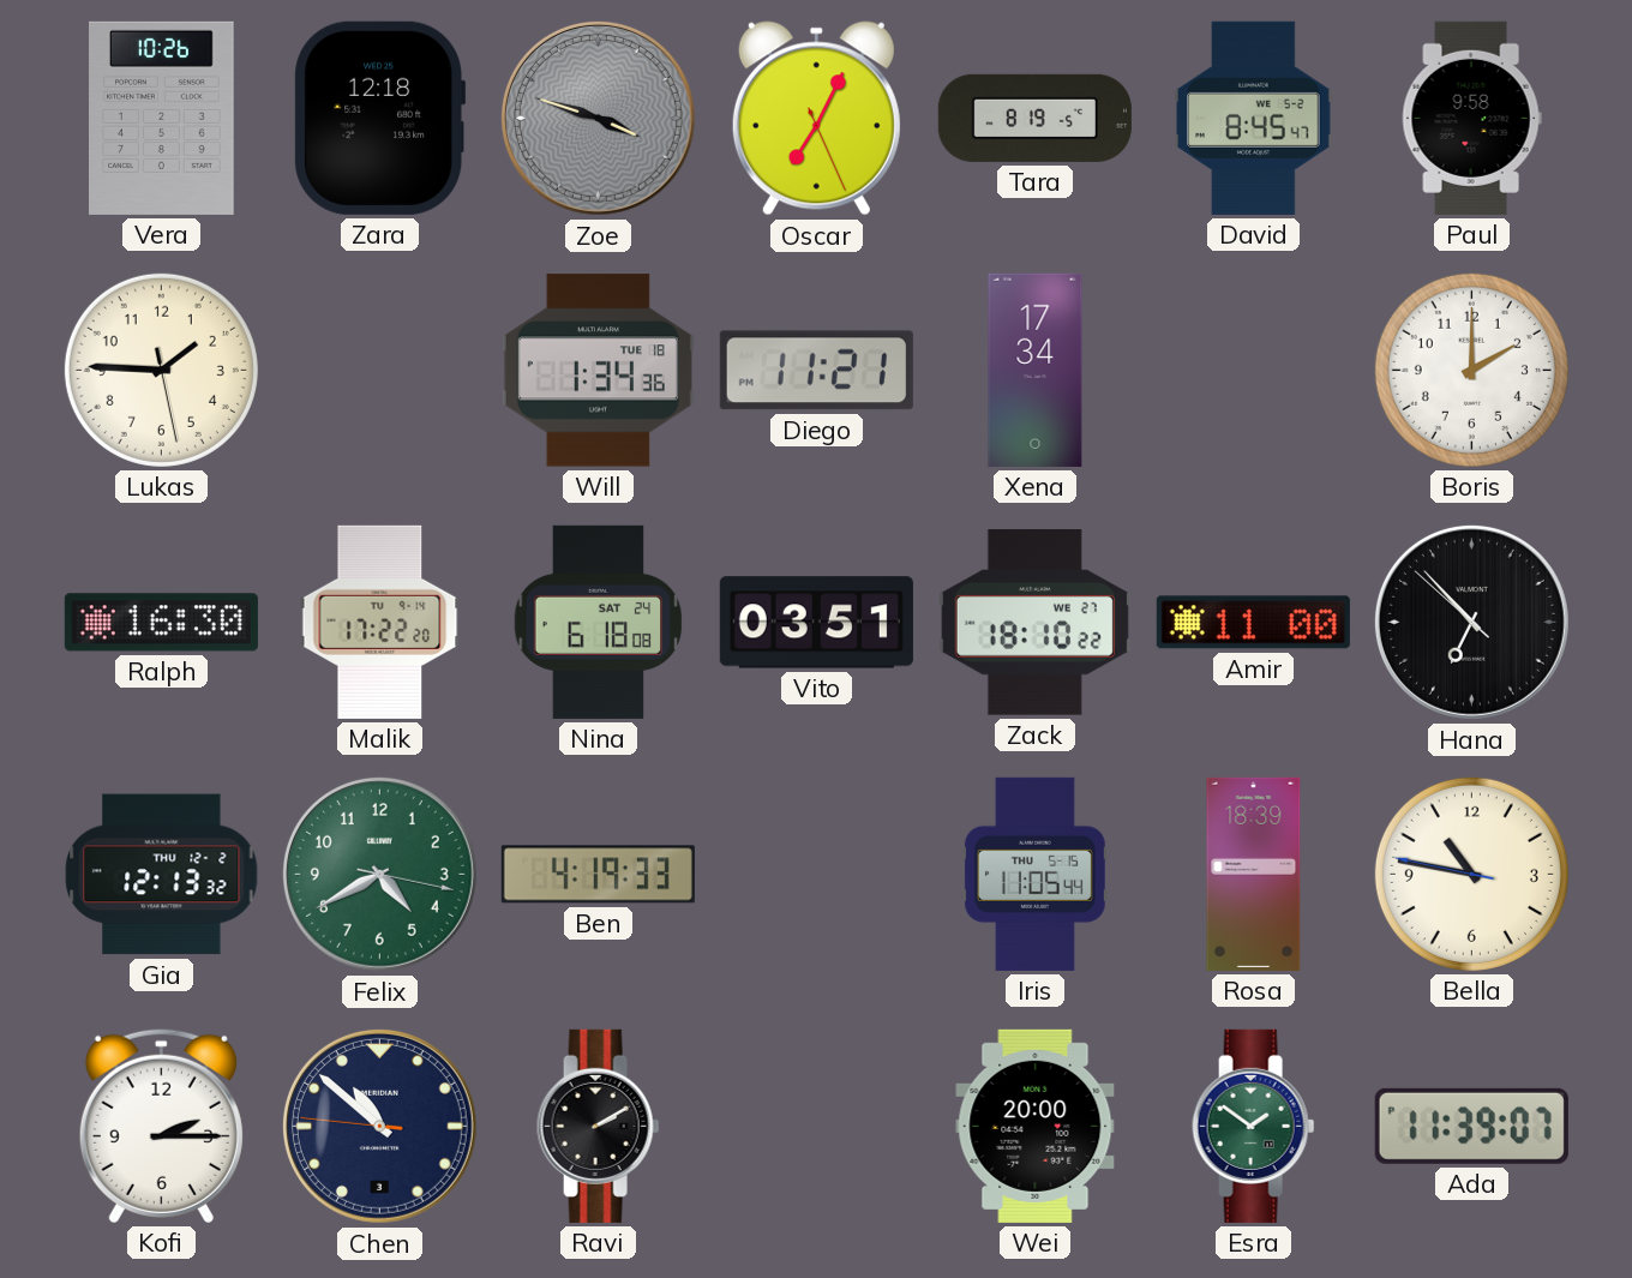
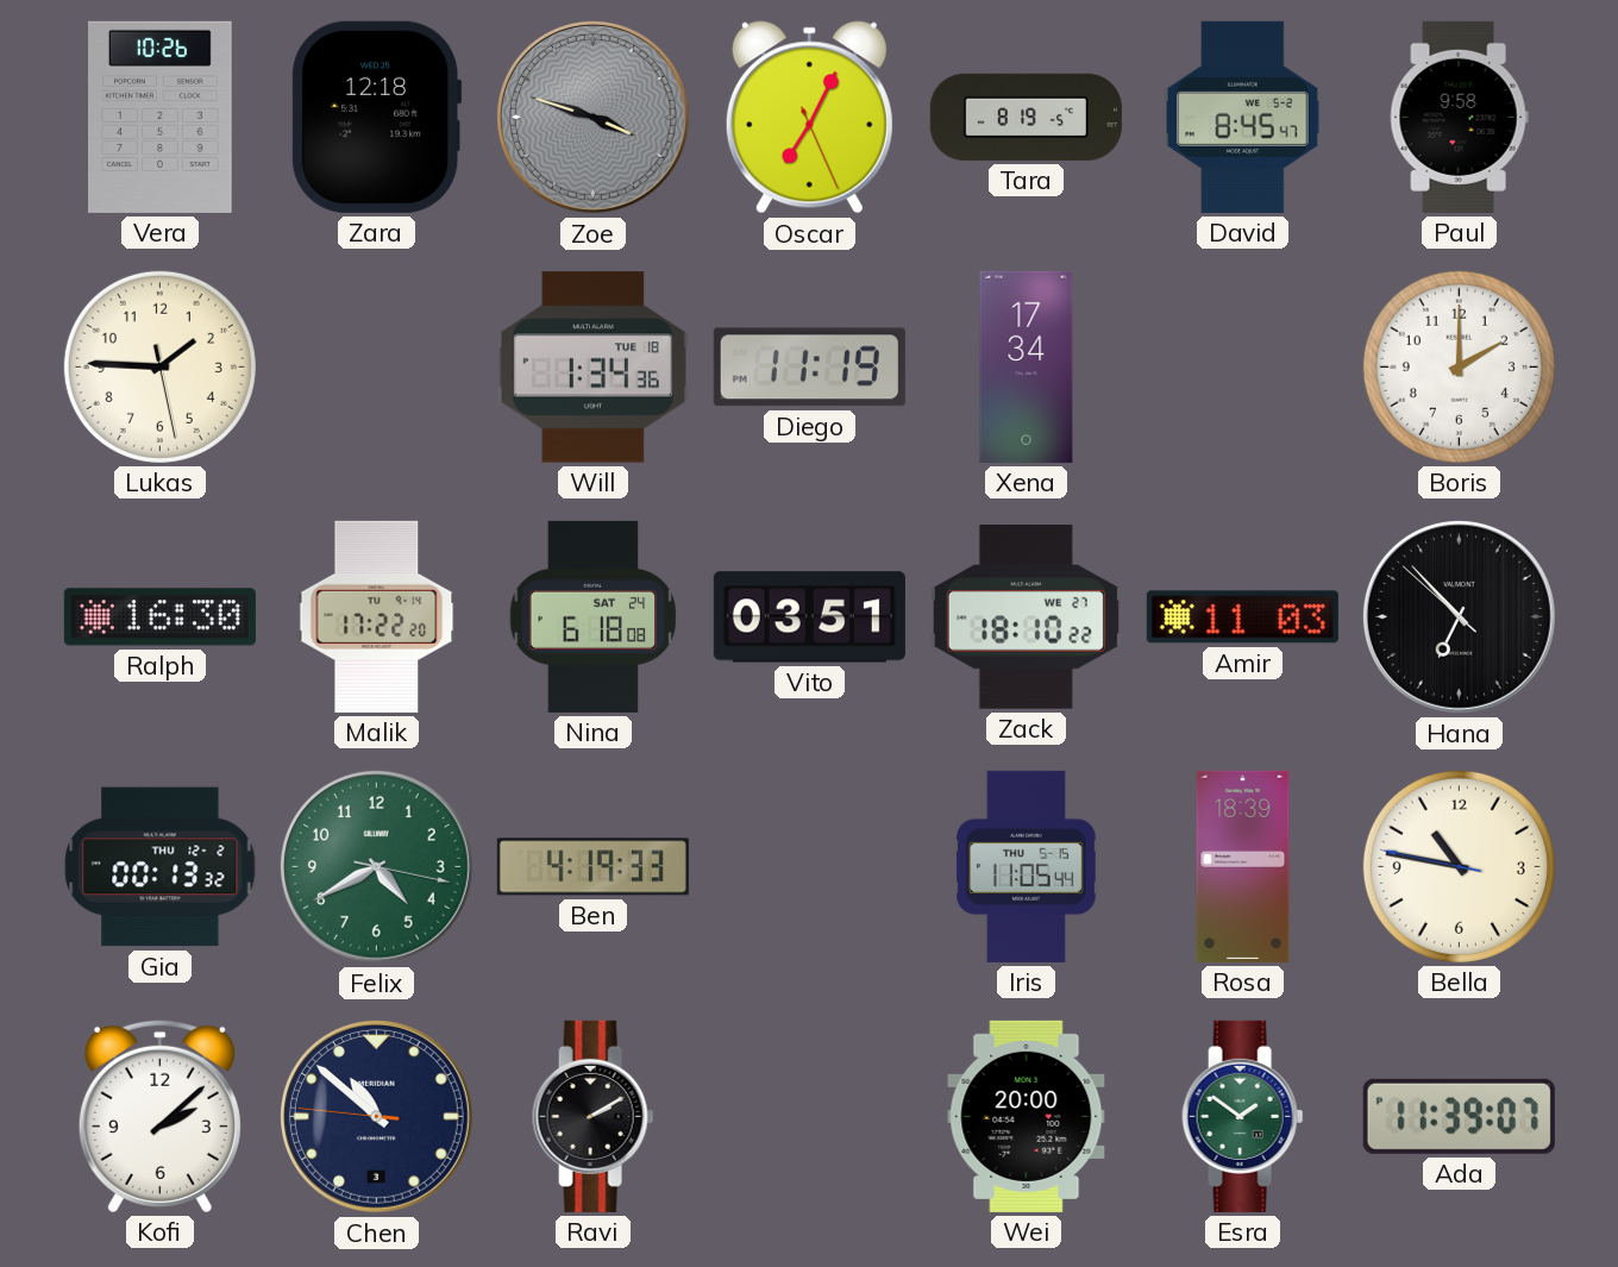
Diego: 11:21 -> 11:19
Amir: 11:00 -> 11:03
Gia: 12:13 -> 00:13
Kofi: 2:15 -> 2:08
